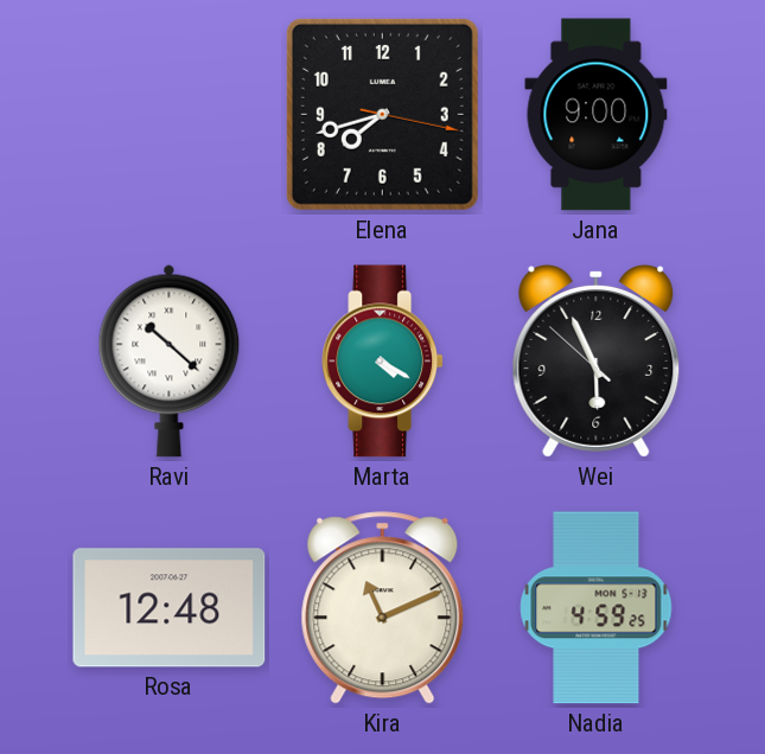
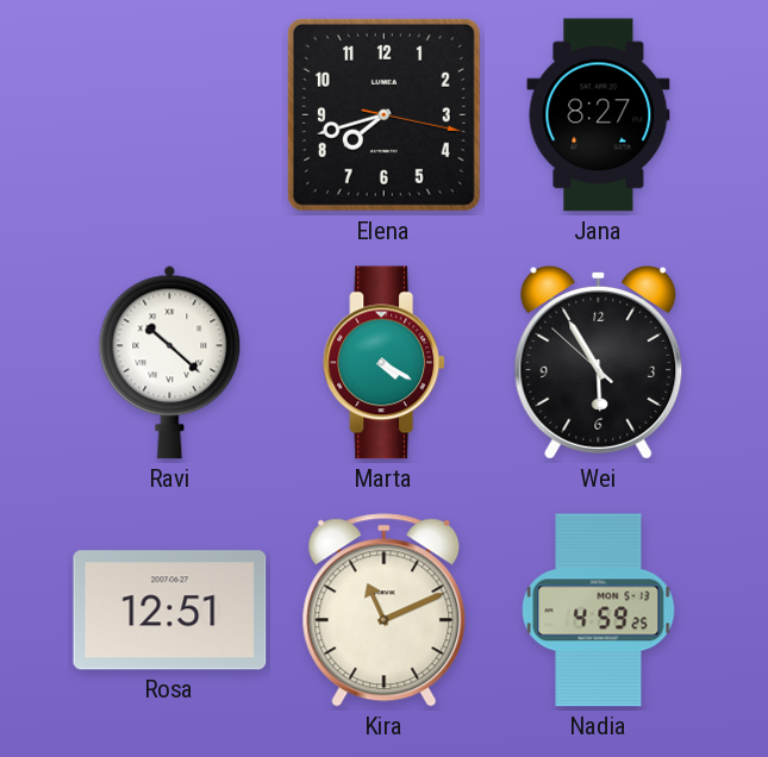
Jana: 9:00 -> 8:27
Wei: 5:55 -> 5:54
Rosa: 12:48 -> 12:51
